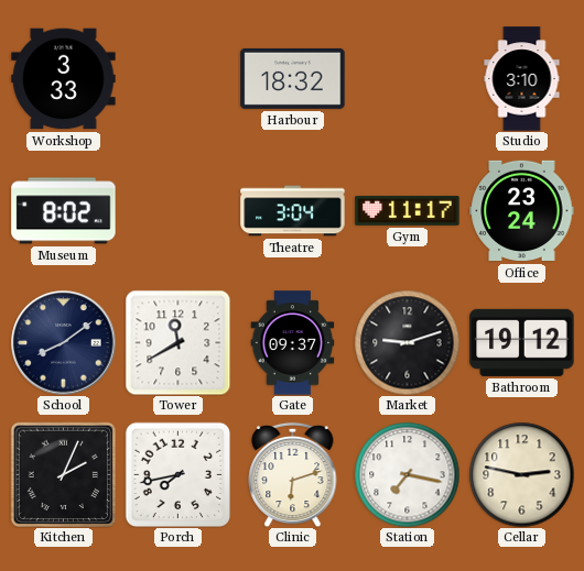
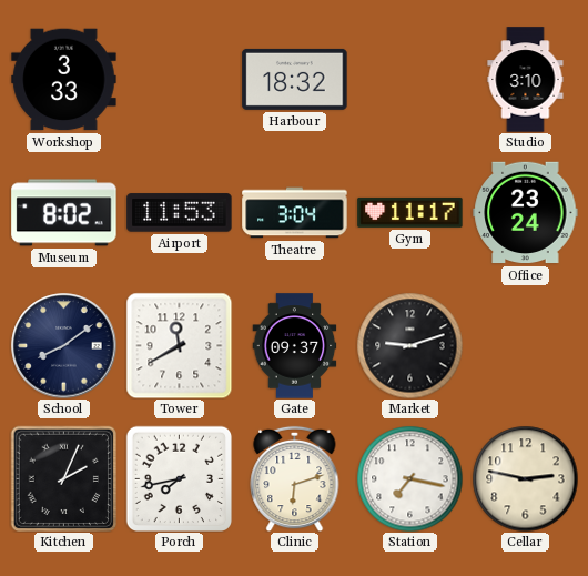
Airport: none -> 11:53
Bathroom: 19:12 -> none
